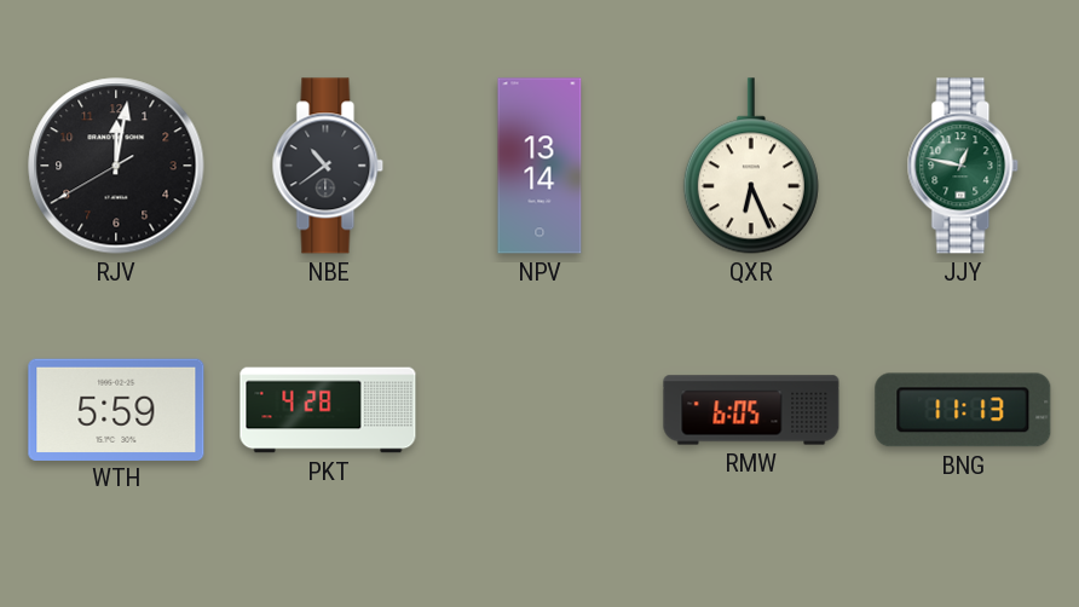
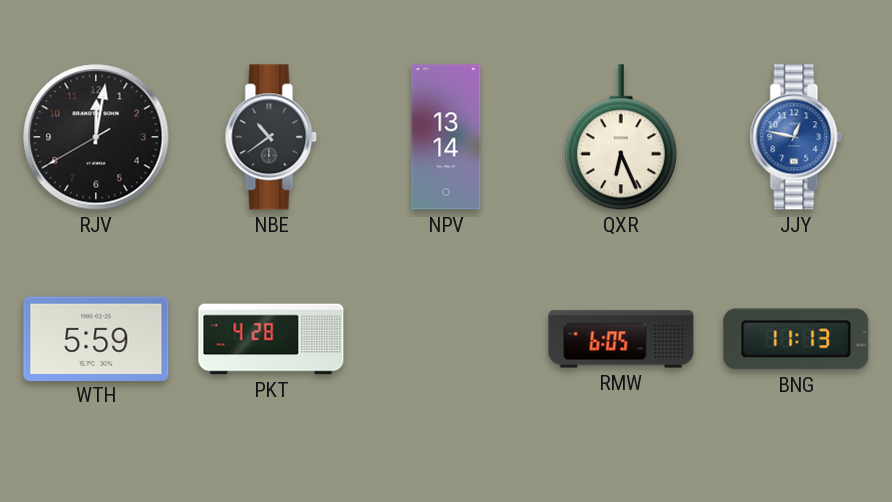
JJY dial: green -> blue
